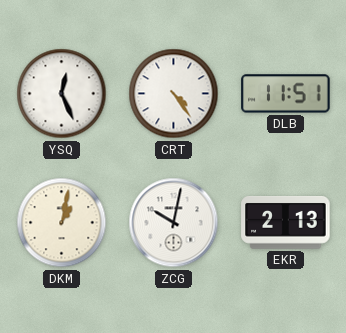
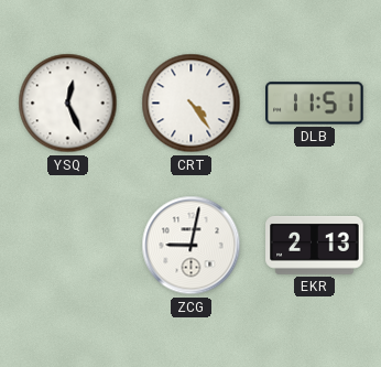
DKM: 1:02 -> none
ZCG: 10:02 -> 9:02
